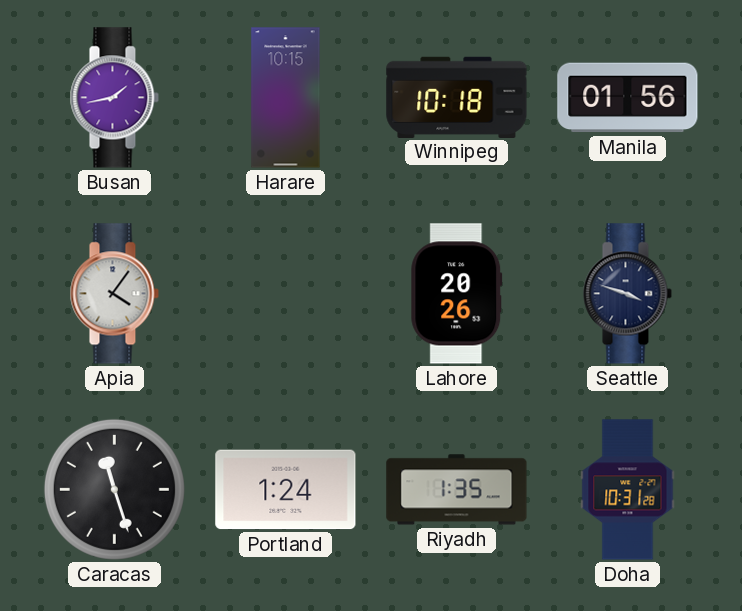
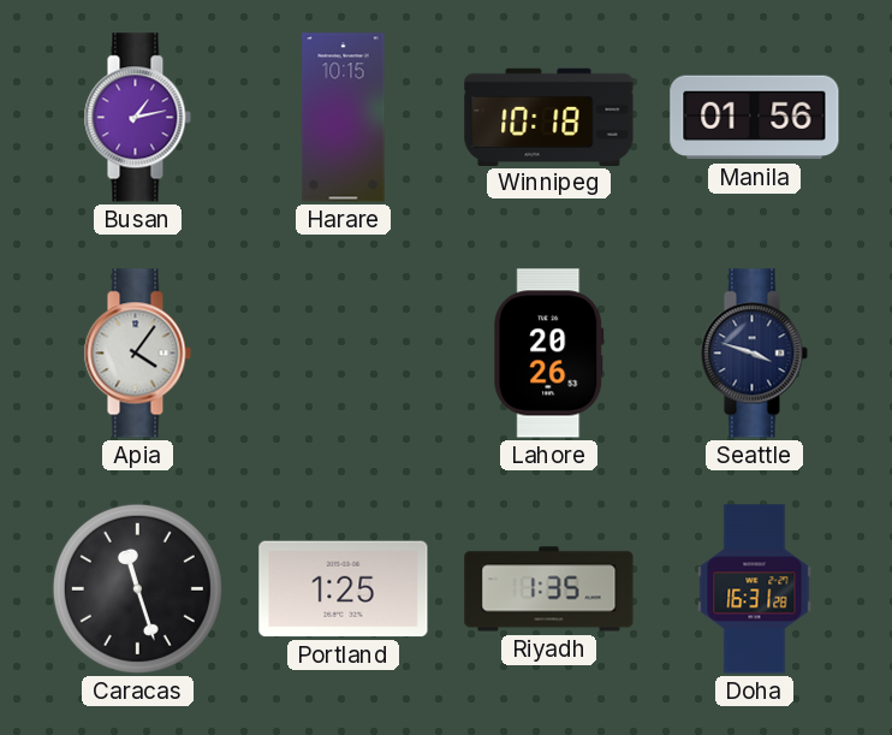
Busan: 1:43 -> 1:13
Portland: 1:24 -> 1:25
Doha: 10:31 -> 16:31
